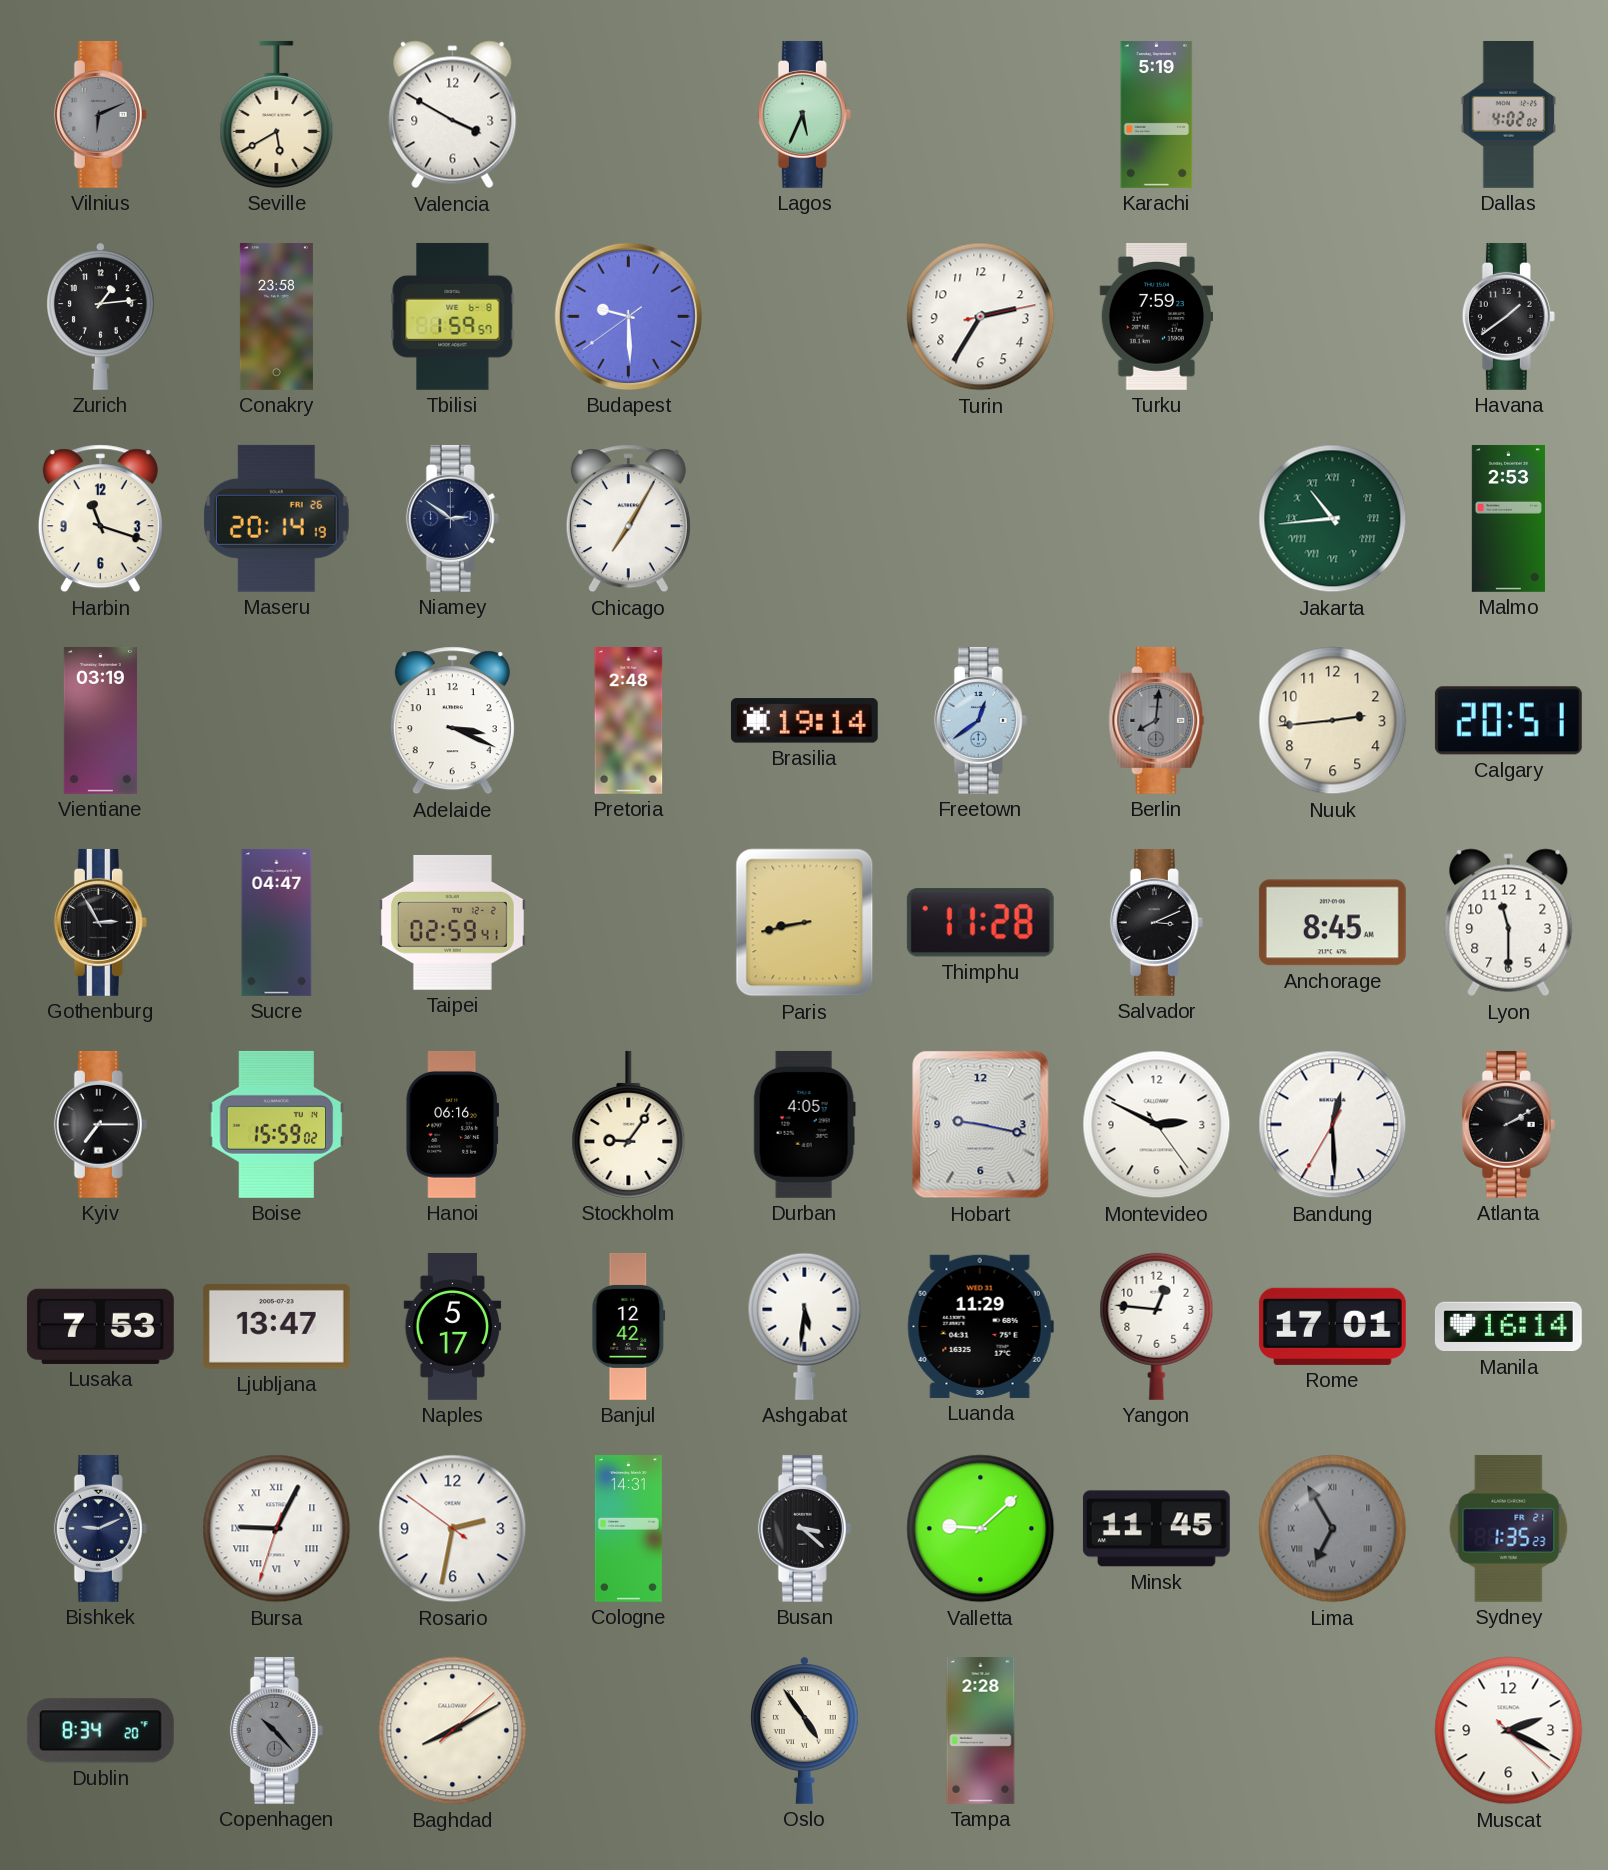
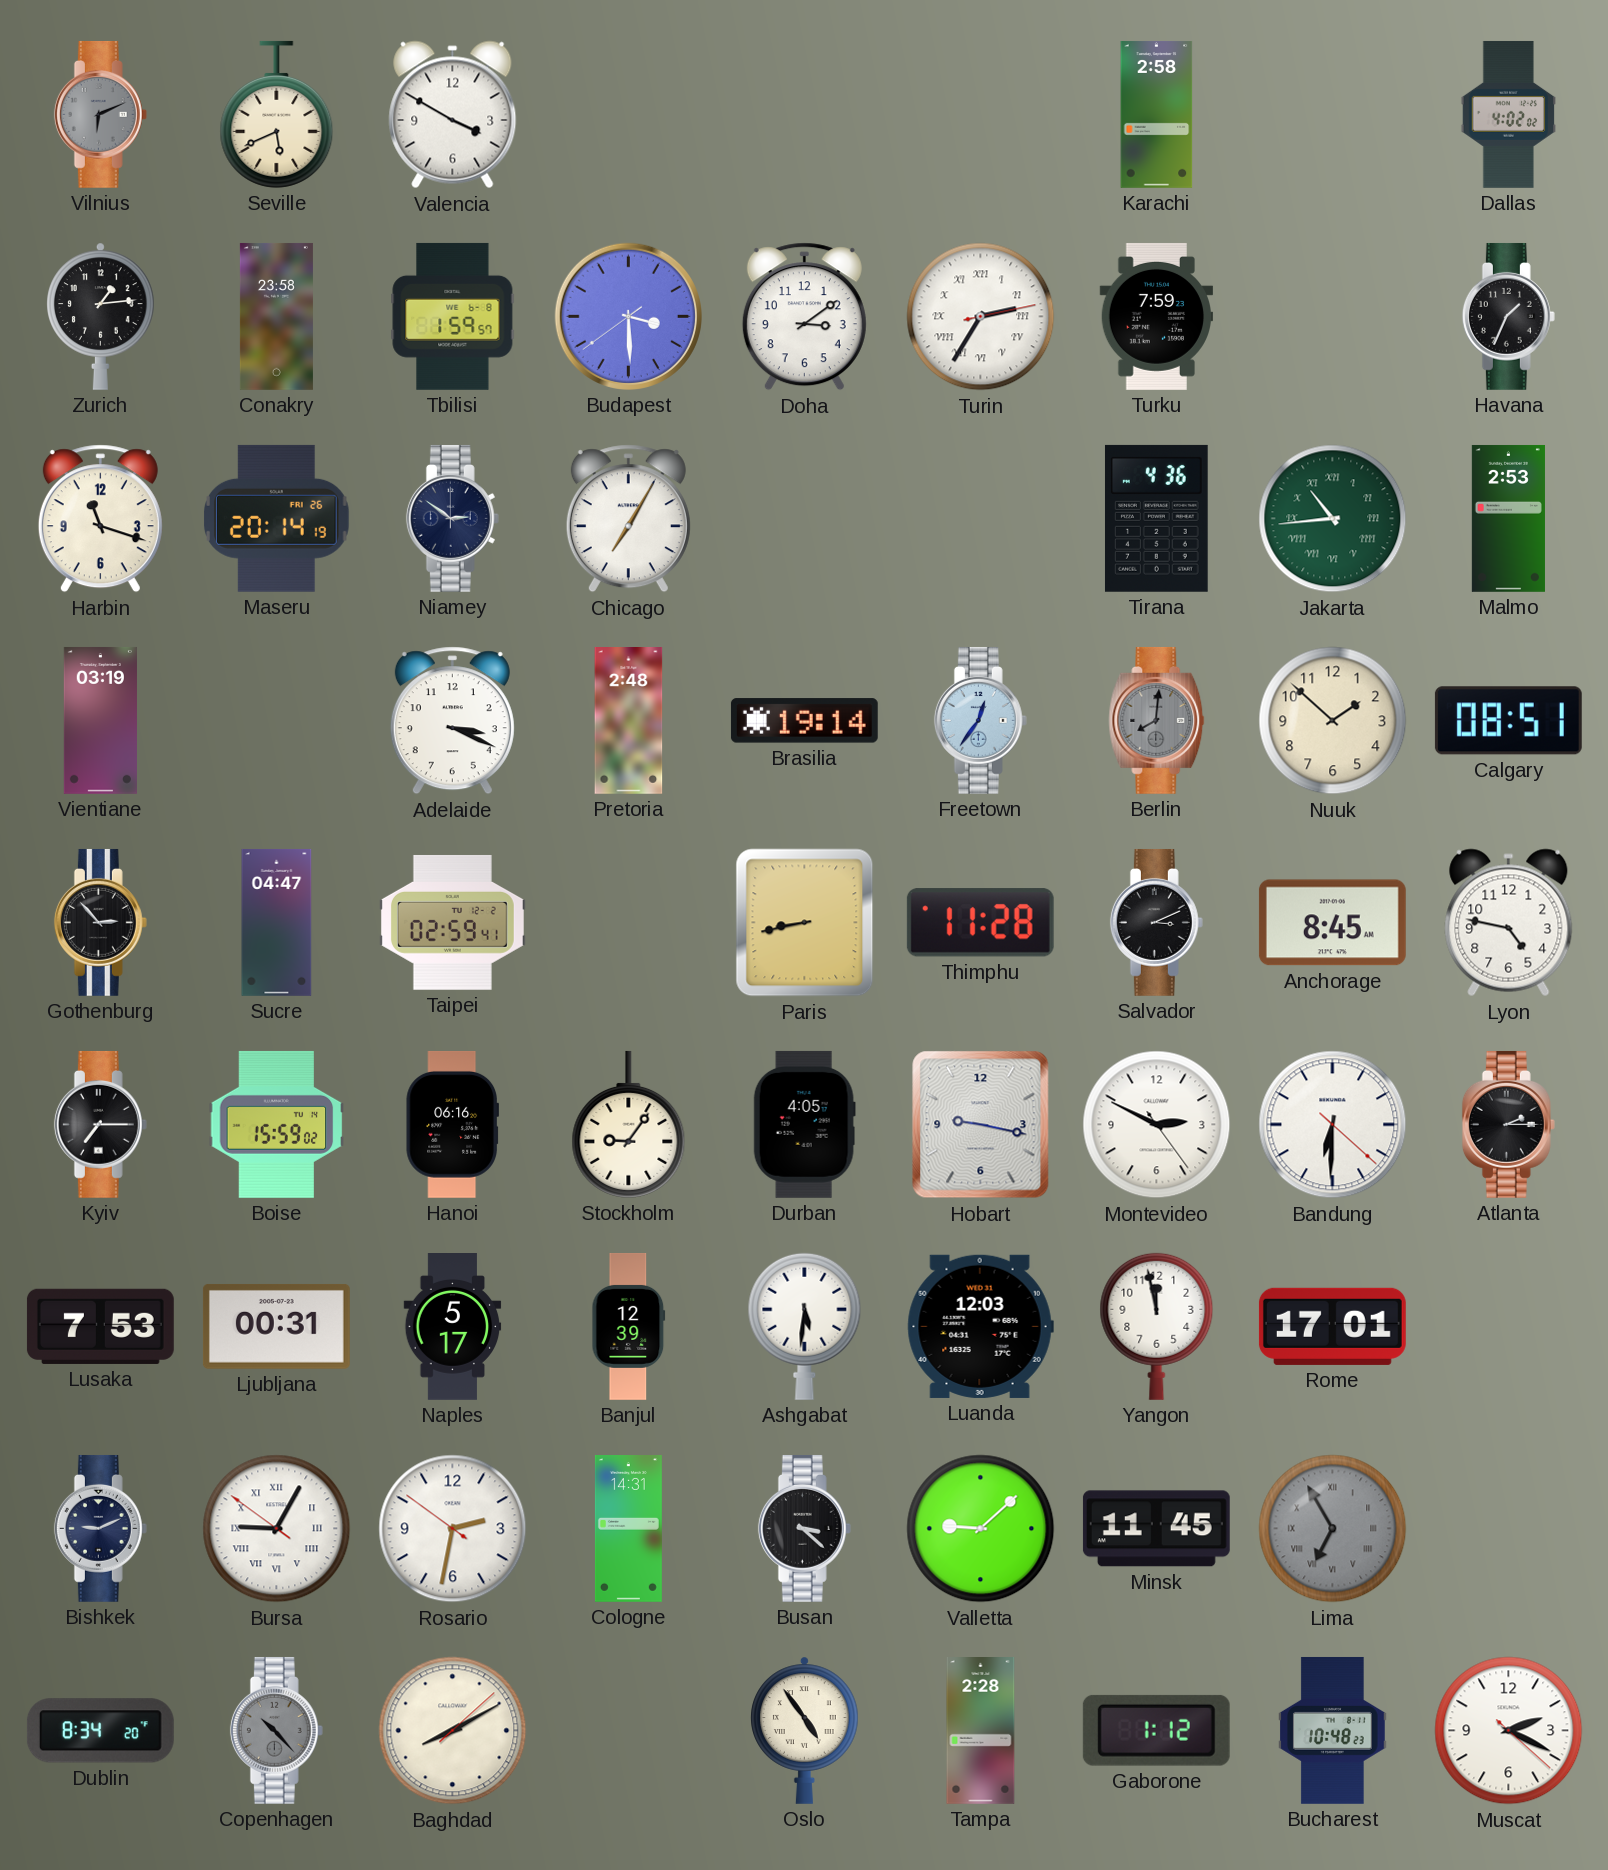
Seville: 5:40 -> 5:41
Lagos: 5:34 -> none
Karachi: 5:19 -> 2:58
Budapest: 9:29 -> 3:29
Doha: none -> 3:09
Turin numerals: Arabic -> Roman
Havana: 1:39 -> 1:34
Tirana: none -> 4:36
Freetown: 12:39 -> 12:36
Nuuk: 2:44 -> 1:52
Calgary: 20:51 -> 08:51
Gothenburg: 2:55 -> 2:53
Lyon: 11:30 -> 4:47
Bandung: 12:29 -> 6:30
Atlanta: 2:10 -> 2:15
Ljubljana: 13:47 -> 00:31
Banjul: 12:42 -> 12:39
Luanda: 11:29 -> 12:03
Yangon: 12:46 -> 11:58
Manila: 16:14 -> none
Bursa: 9:04:33 -> 9:04:51
Sydney: 1:35 -> none
Gaborone: none -> 1:12
Bucharest: none -> 10:48
